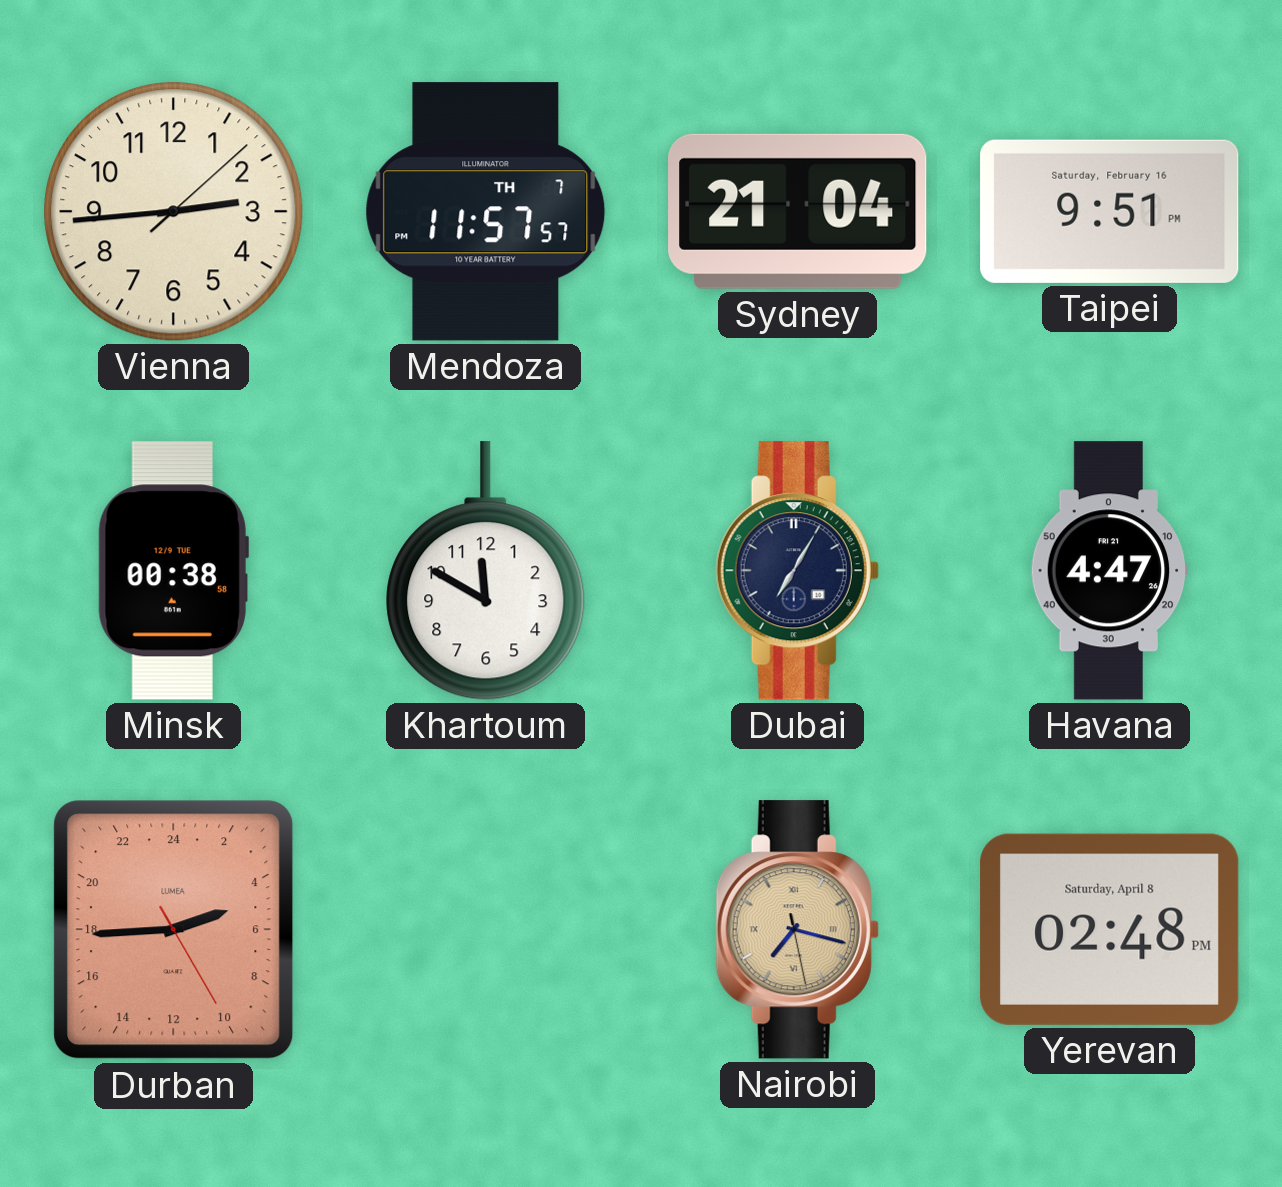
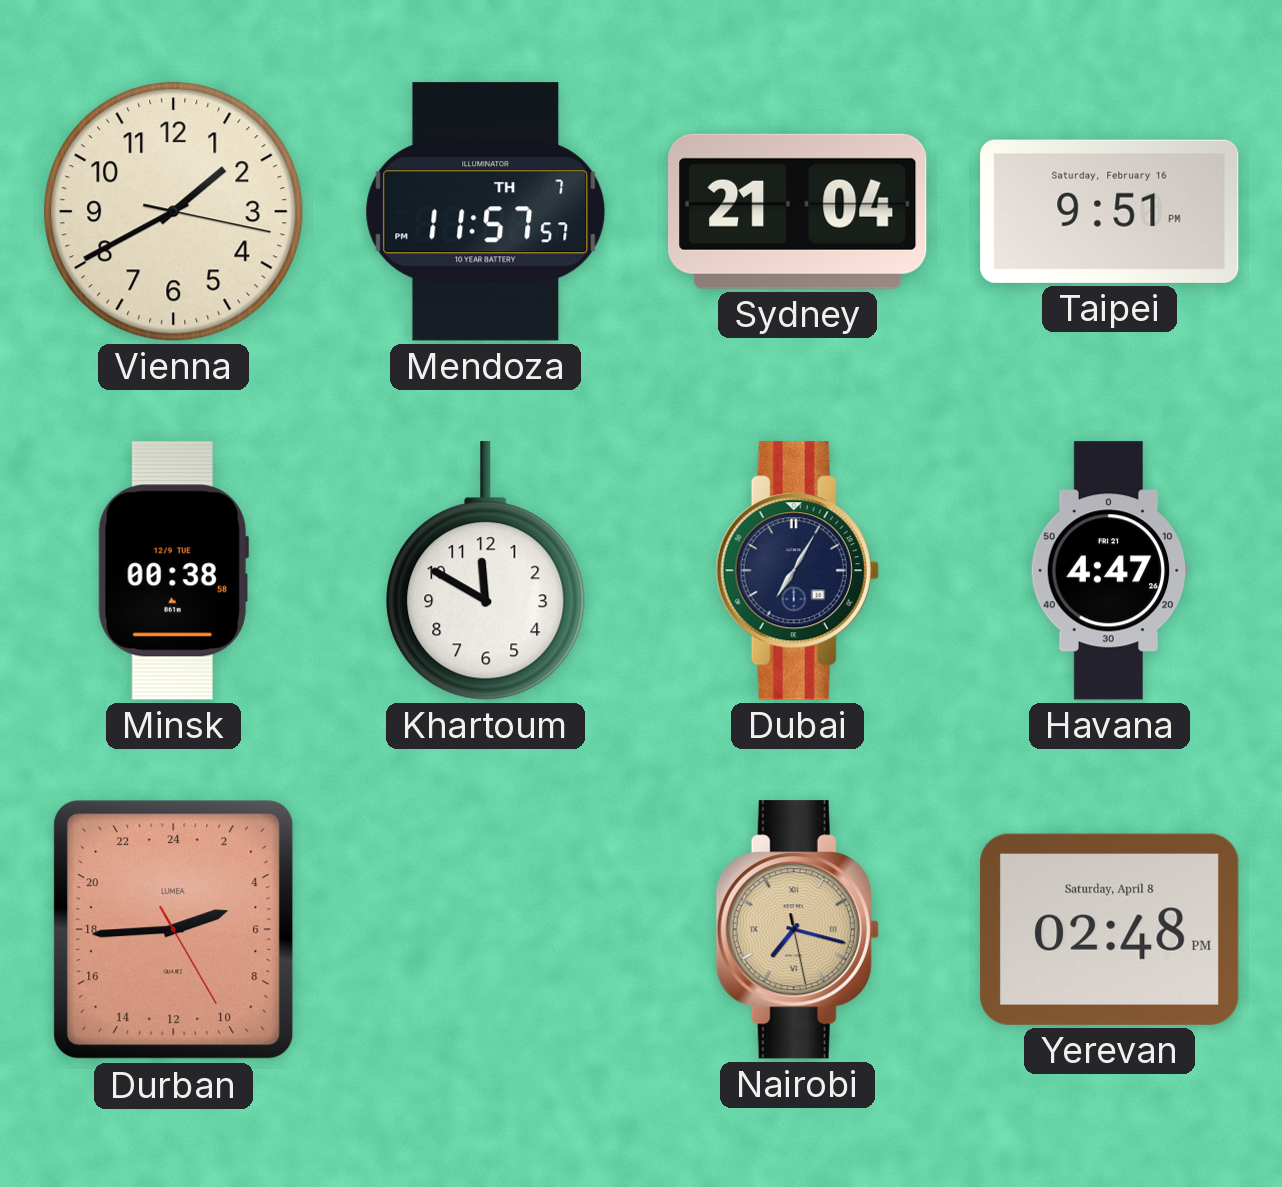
Vienna: 2:44 -> 1:40
